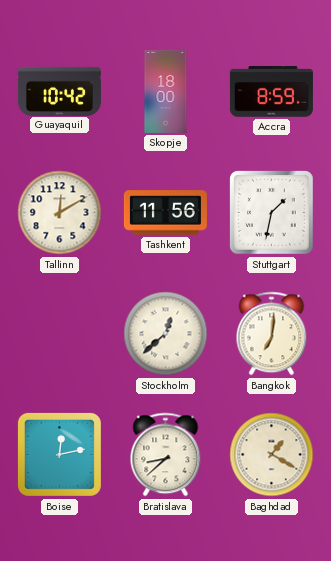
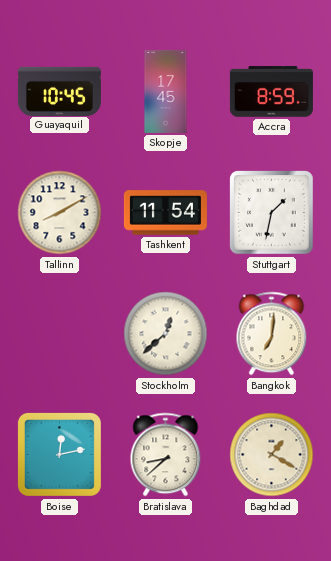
Guayaquil: 10:42 -> 10:45
Skopje: 18:00 -> 17:45
Tallinn: 12:10 -> 8:10
Tashkent: 11:56 -> 11:54
